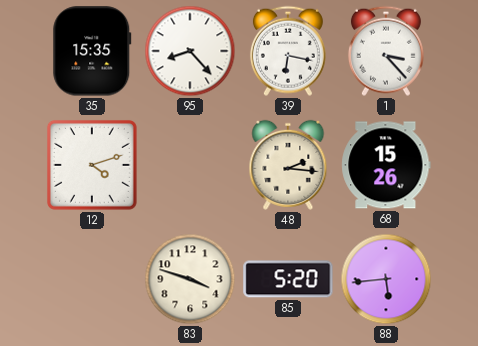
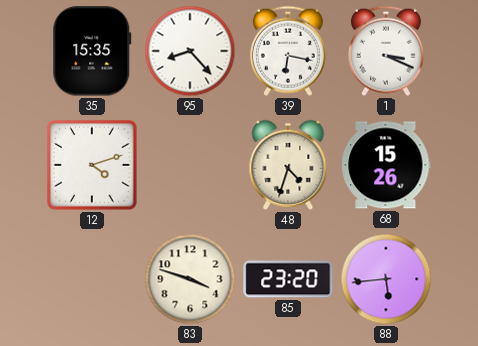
1: 3:23 -> 3:19
48: 2:16 -> 4:33
85: 5:20 -> 23:20
